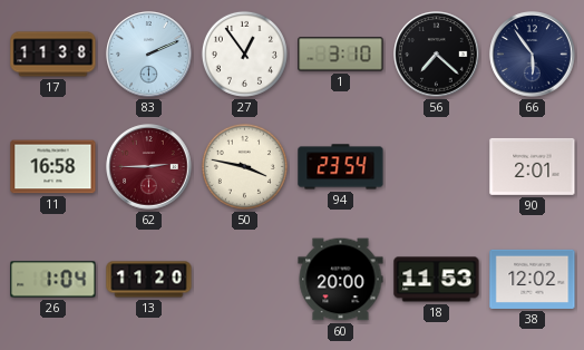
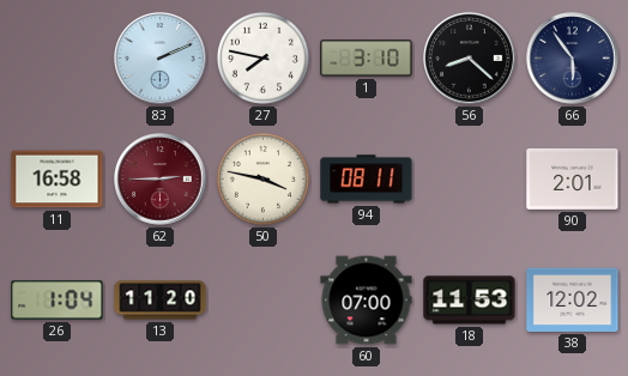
17: 11:38 -> none
27: 12:54 -> 7:47
56: 7:22 -> 8:22
94: 23:54 -> 08:11
60: 20:00 -> 07:00
